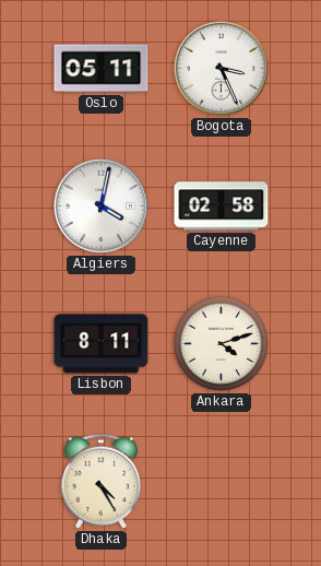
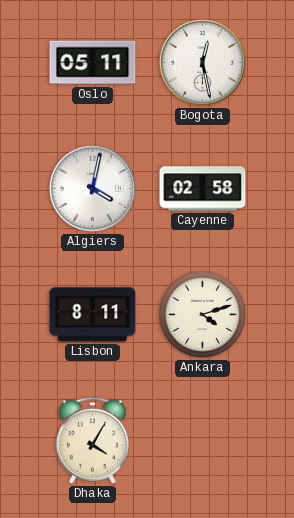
Bogota: 3:26 -> 12:28
Dhaka: 4:25 -> 4:05
